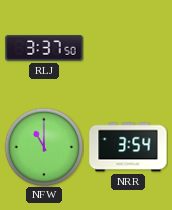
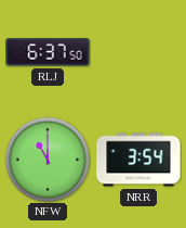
RLJ: 3:37 -> 6:37
